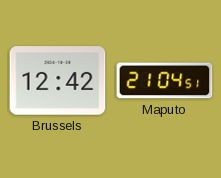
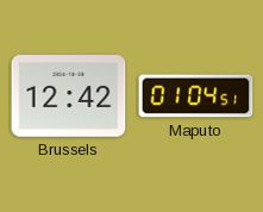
Maputo: 21:04 -> 01:04
